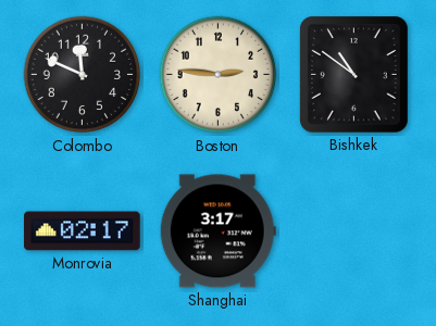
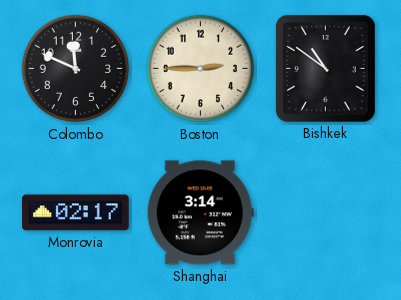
Boston: 2:46 -> 2:45
Shanghai: 3:17 -> 3:14
